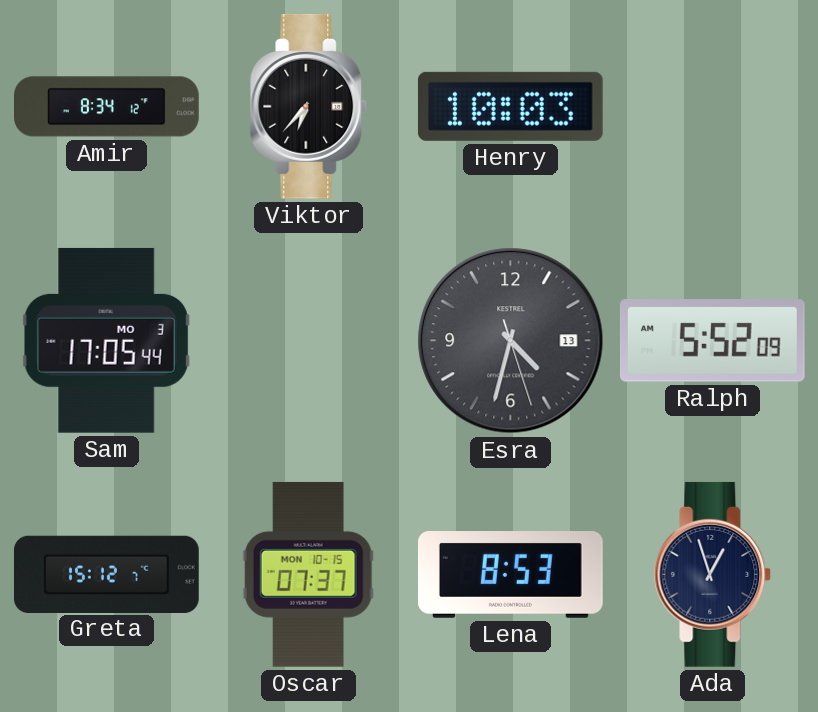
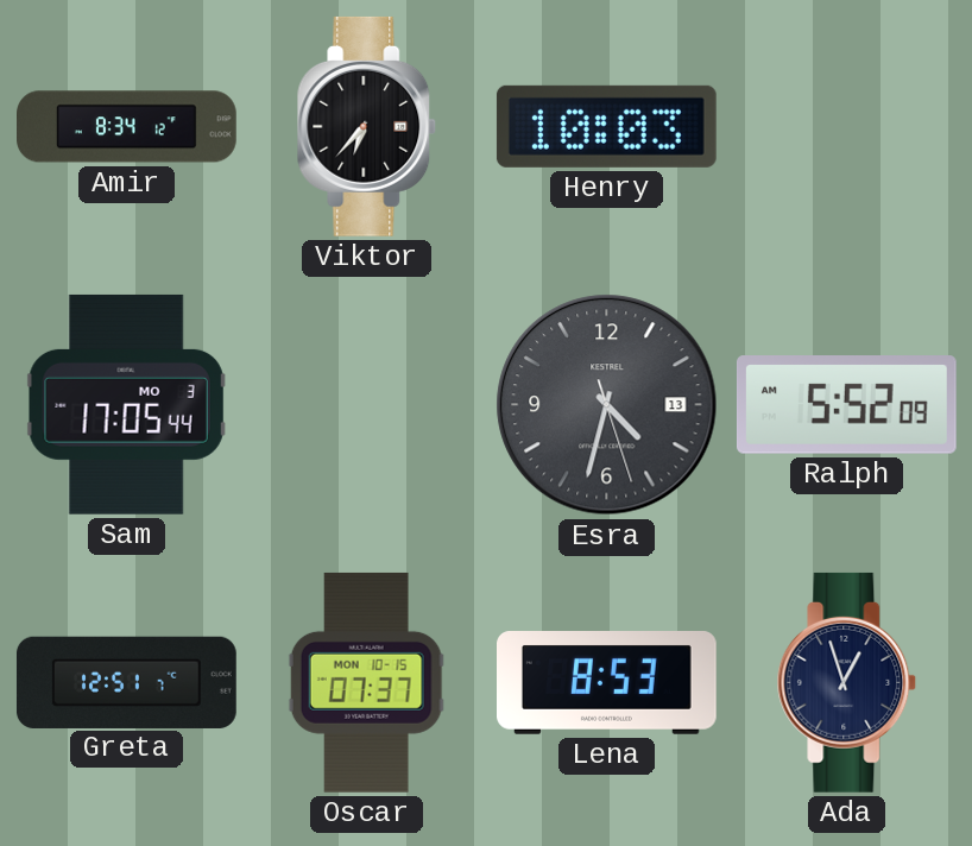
Greta: 15:12 -> 12:51
